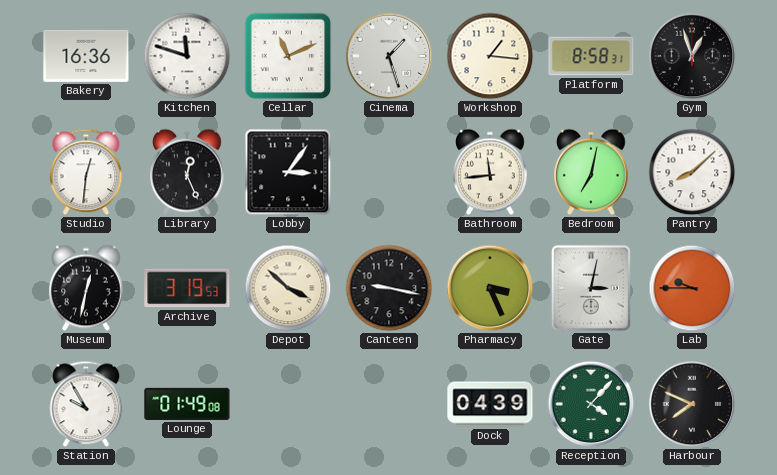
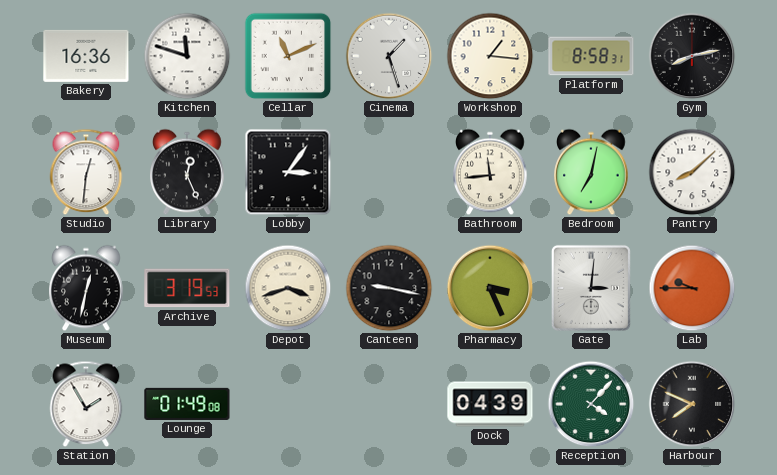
Gym: 12:57 -> 8:13
Depot: 3:52 -> 3:42
Gate: 3:02 -> 3:01
Station: 9:55 -> 1:55
